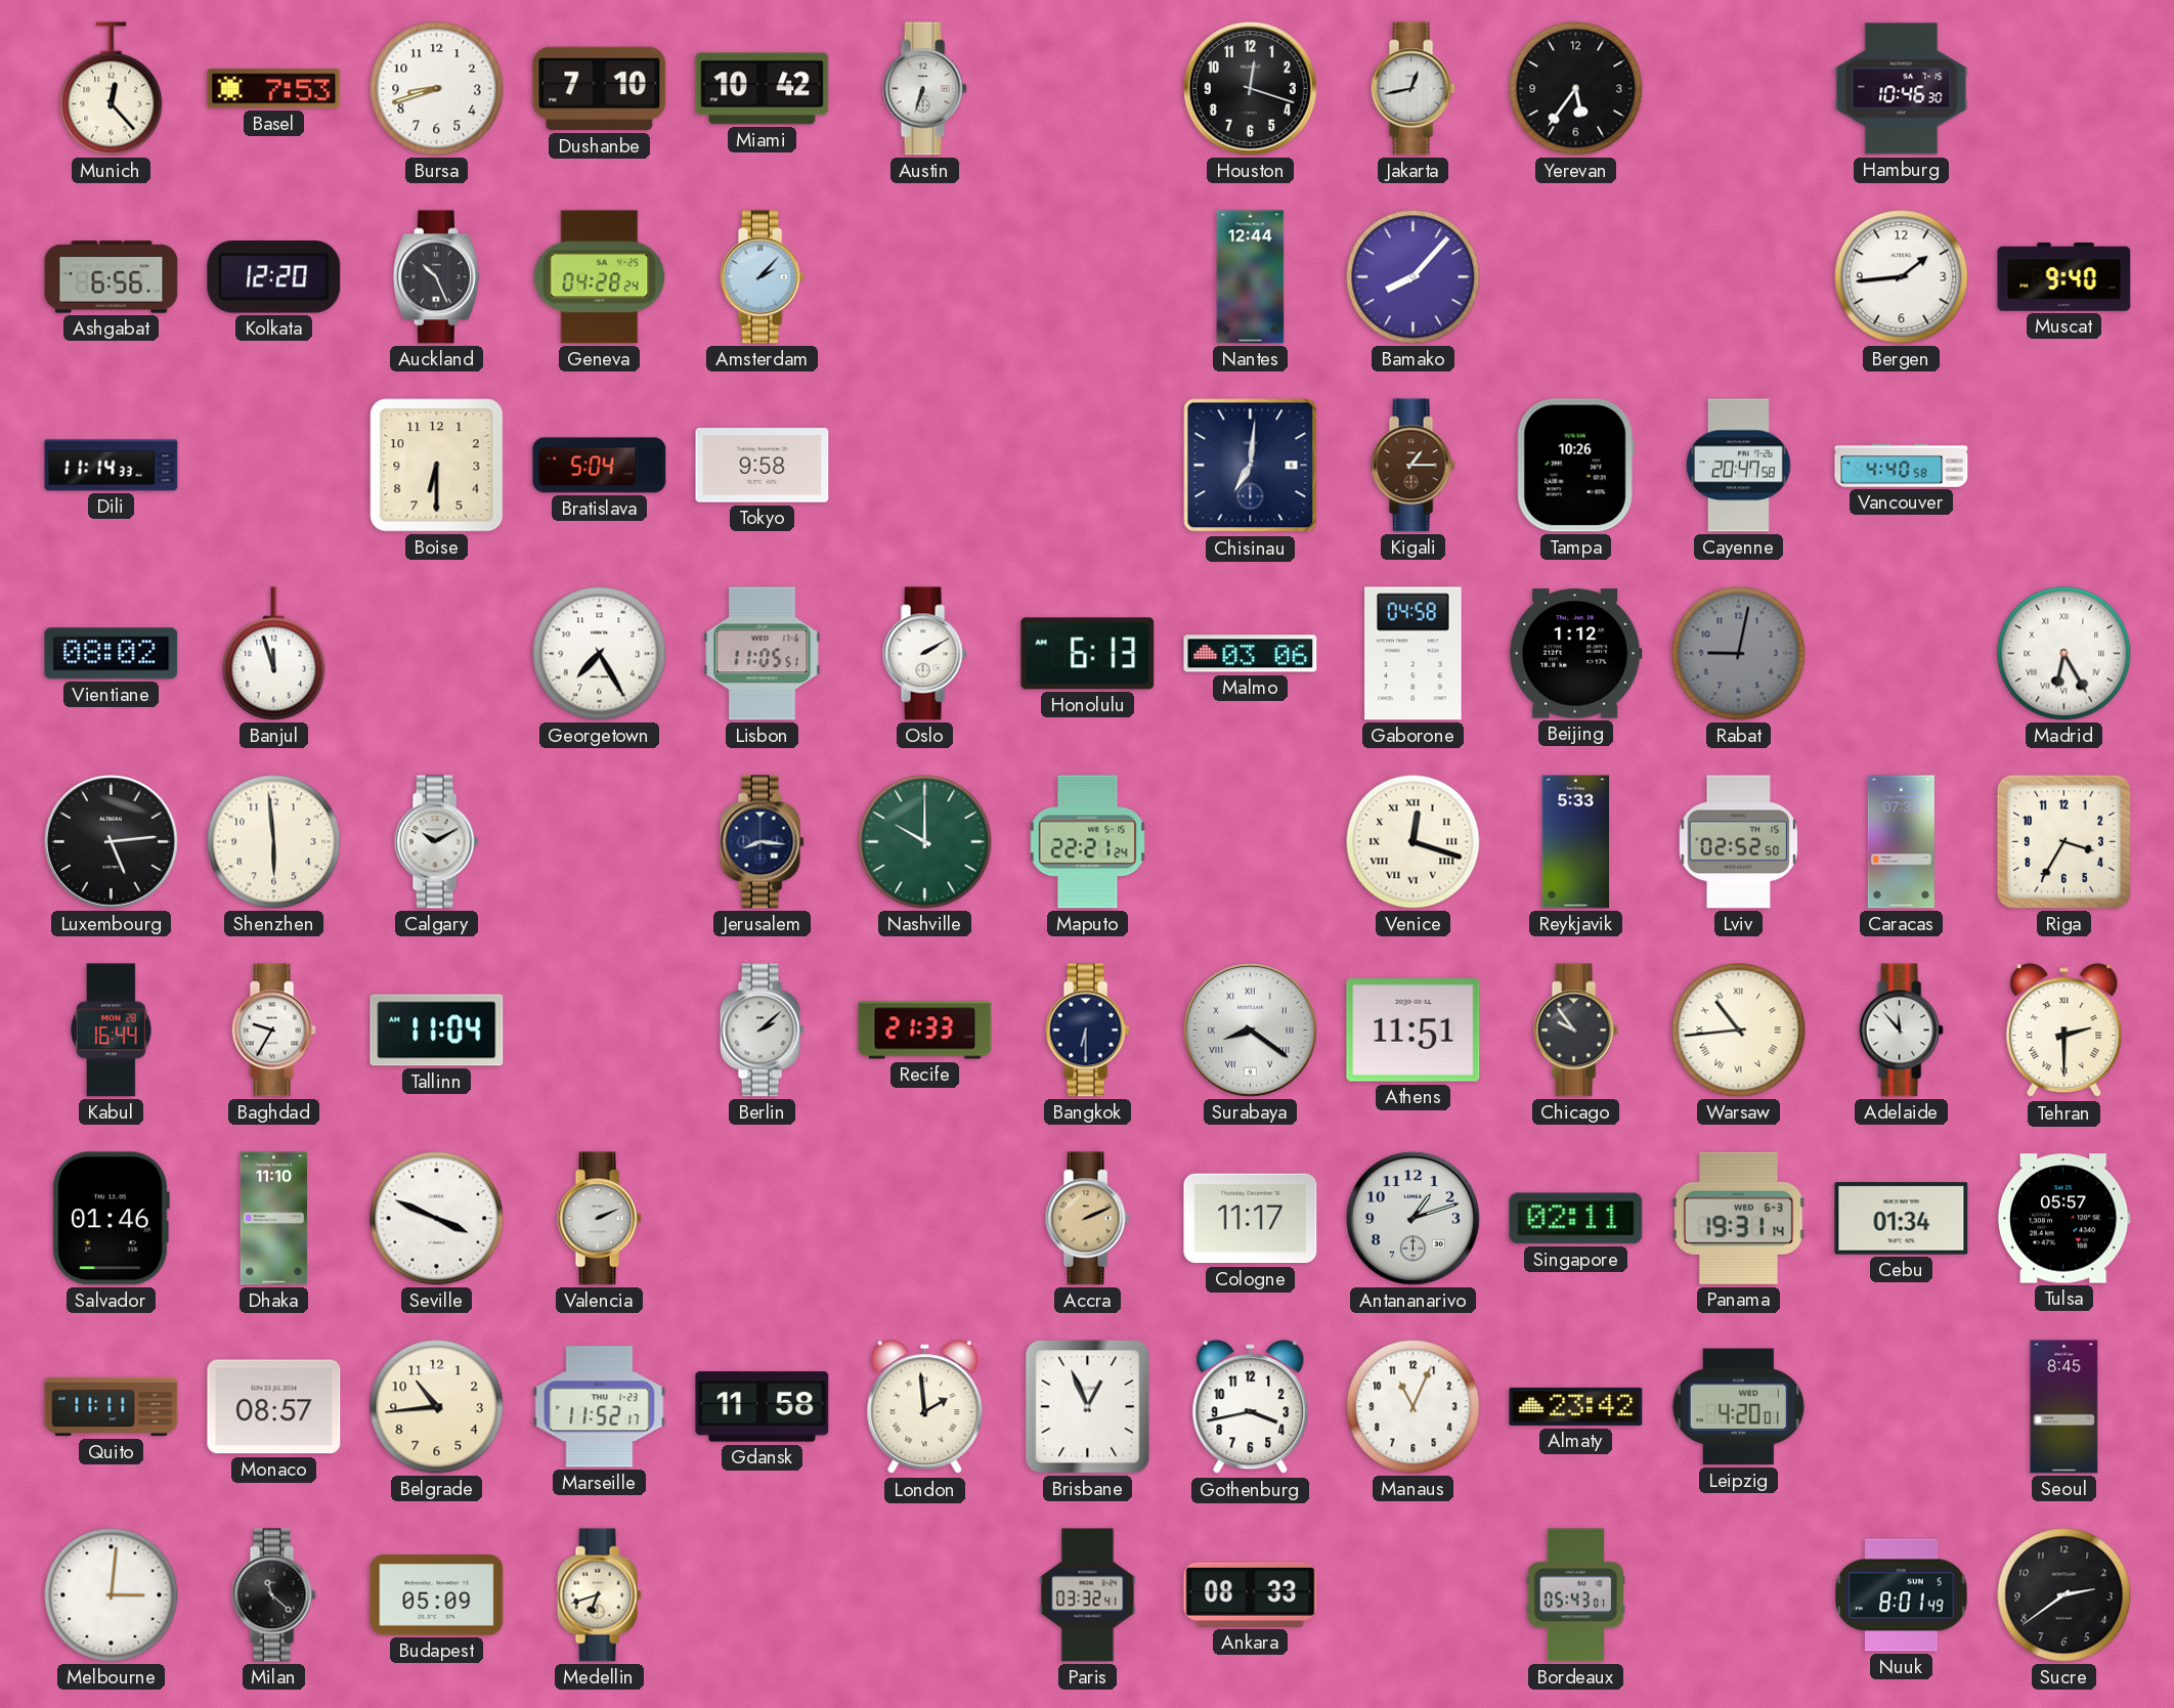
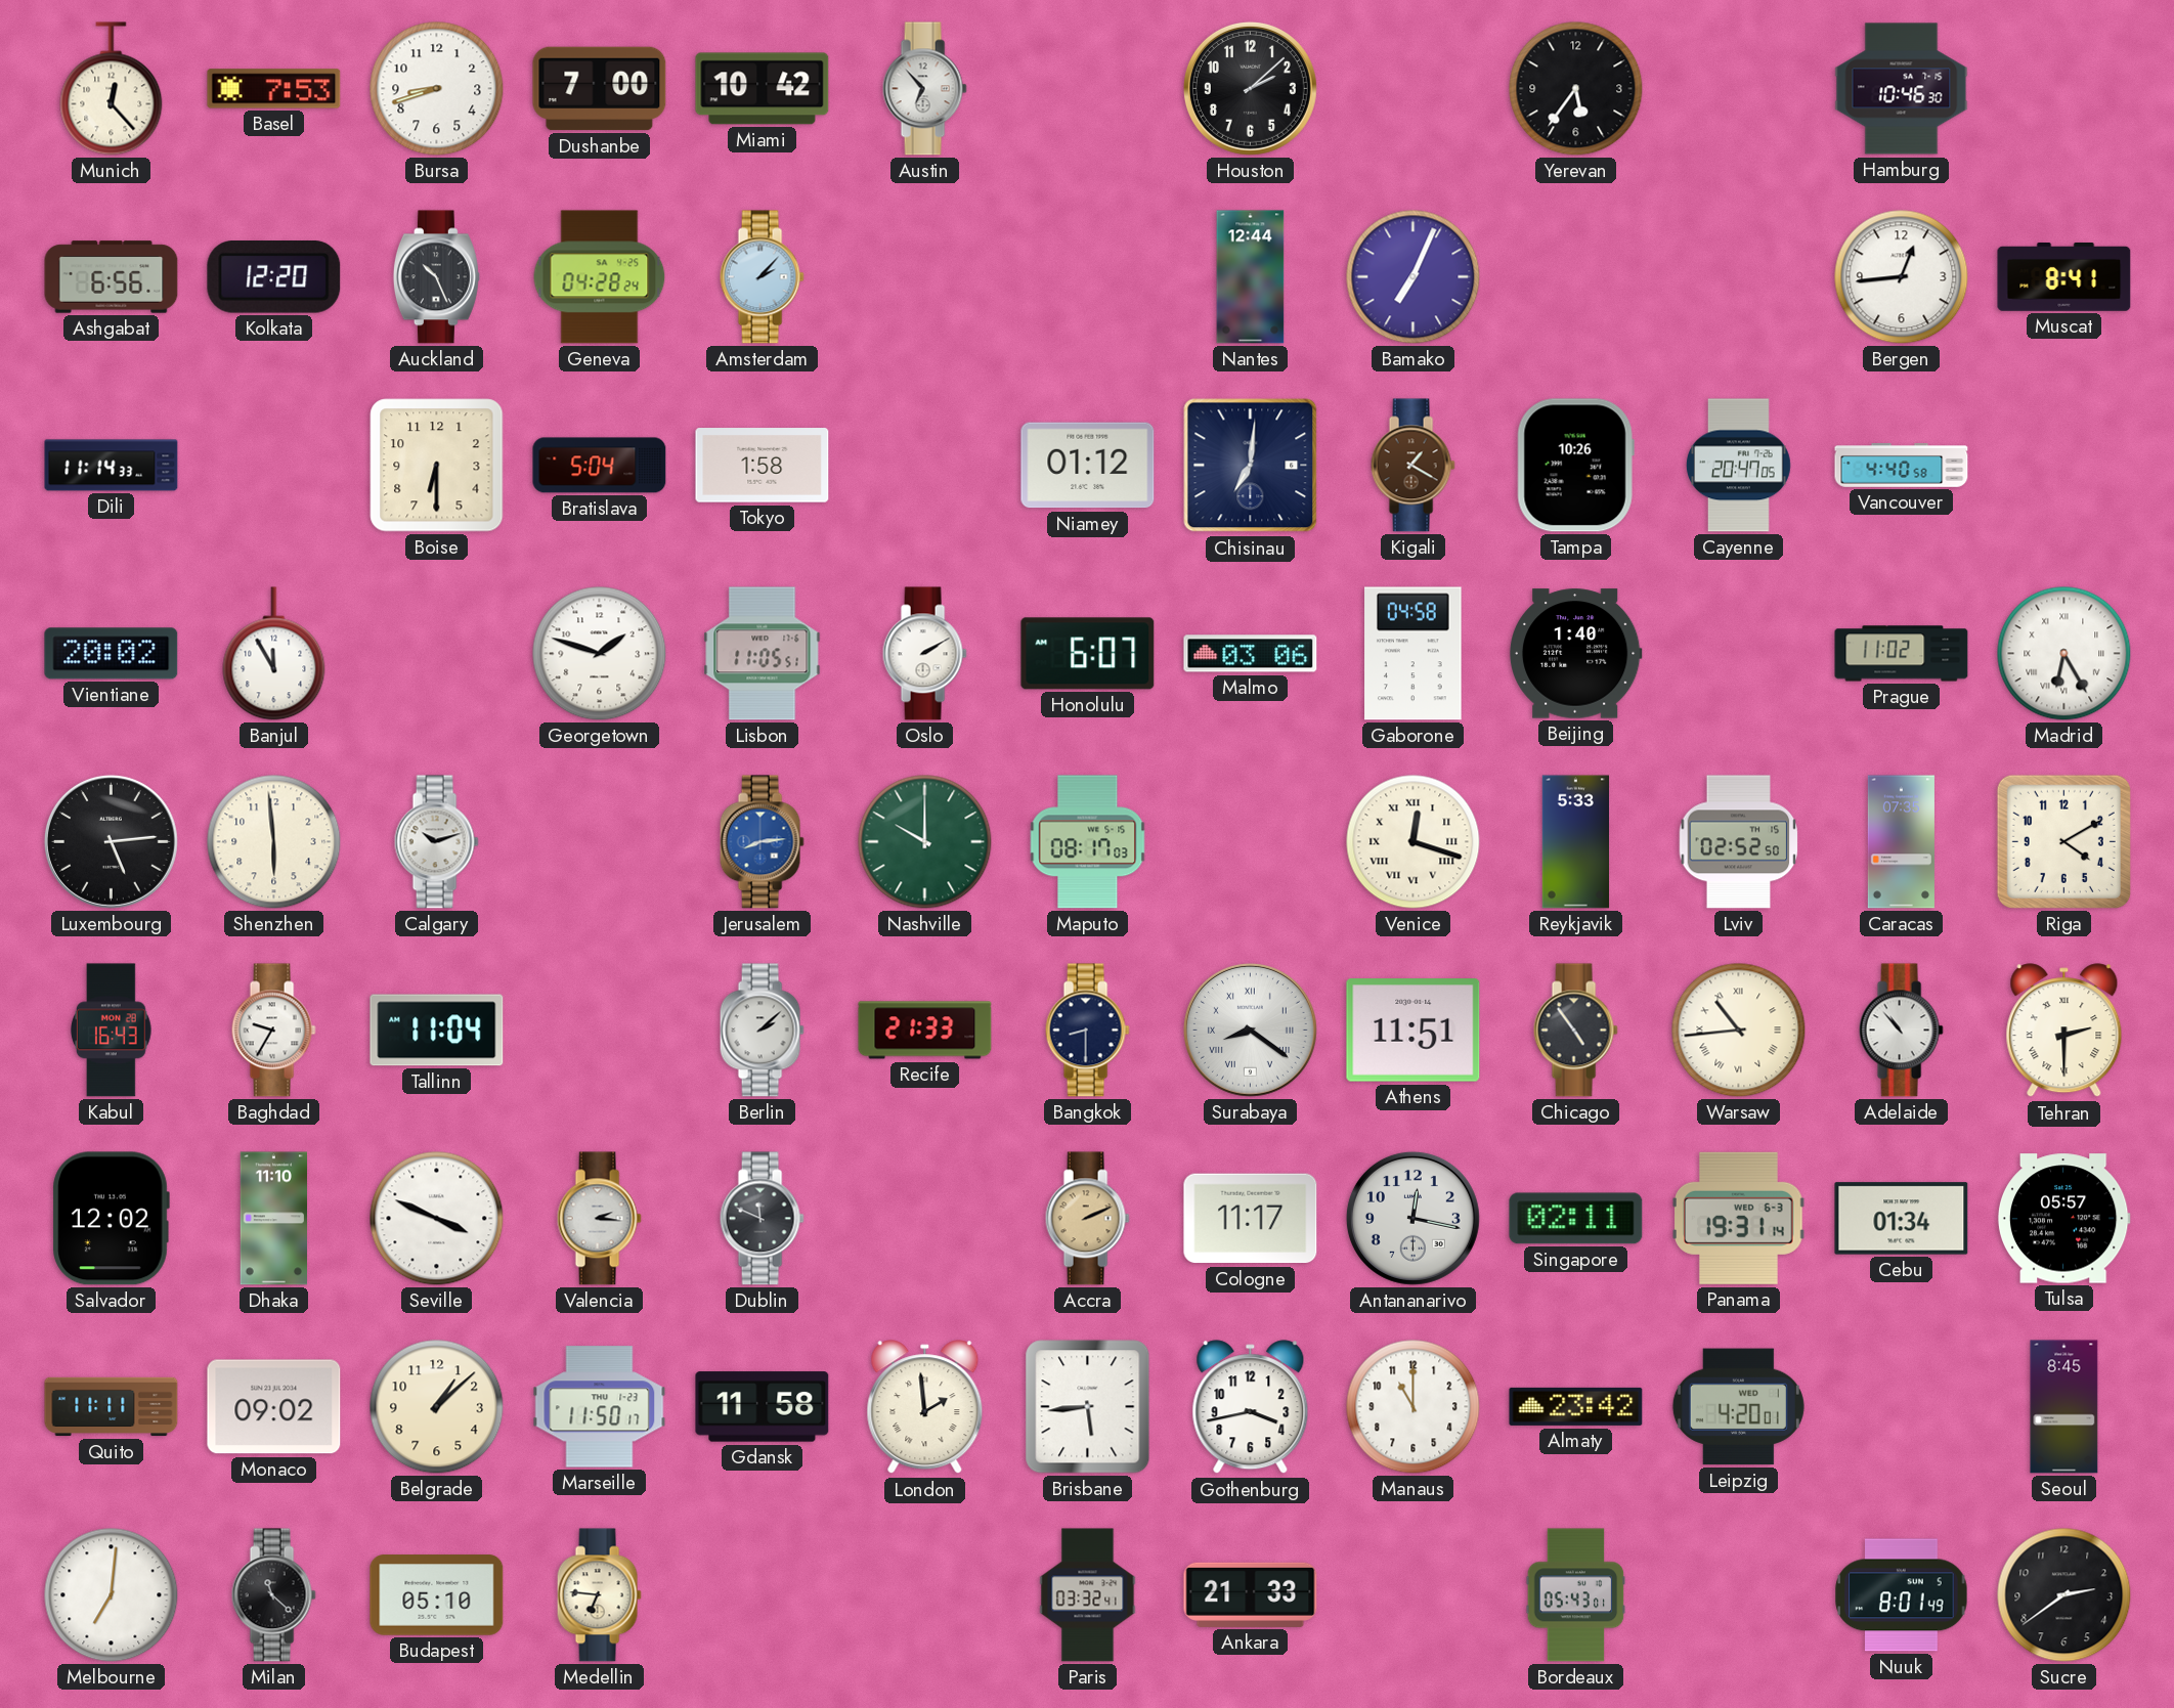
Dushanbe: 7:10 -> 7:00
Austin: 6:33 -> 6:53
Houston: 12:18 -> 2:08
Jakarta: 12:43 -> none
Bamako: 8:07 -> 7:04
Bergen: 1:44 -> 12:44
Muscat: 9:40 -> 8:41
Tokyo: 9:58 -> 1:58
Niamey: none -> 01:12
Kigali: 1:15 -> 1:20
Cayenne: 20:47:58 -> 20:47:05
Vientiane: 08:02 -> 20:02
Banjul: 11:57 -> 11:55
Georgetown: 7:25 -> 1:48
Honolulu: 6:13 -> 6:07
Beijing: 1:12 -> 1:40
Rabat: 9:02 -> none
Prague: none -> 11:02
Calgary: 10:10 -> 10:12
Jerusalem: 8:16 -> 8:14
Jerusalem dial: navy -> blue
Maputo: 22:21 -> 08:17
Riga: 3:35 -> 4:10
Kabul: 16:44 -> 16:43
Bangkok: 6:30 -> 8:30
Chicago: 9:54 -> 4:54
Adelaide: 11:53 -> 10:53
Salvador: 01:46 -> 12:02
Valencia: 2:11 -> 2:16
Dublin: none -> 11:49
Antananarivo: 1:12 -> 12:17
Monaco: 08:57 -> 09:02
Belgrade: 10:44 -> 1:08
Marseille: 11:52 -> 11:50
Brisbane: 12:56 -> 5:44
Manaus: 11:04 -> 11:00
Melbourne: 3:01 -> 7:01
Budapest: 05:09 -> 05:10
Medellin: 6:42 -> 6:46
Ankara: 08:33 -> 21:33
